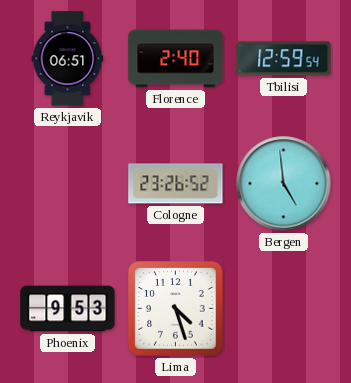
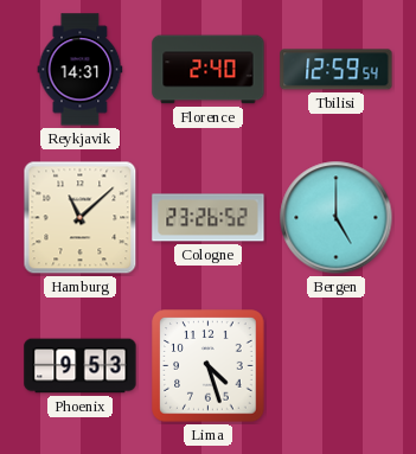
Reykjavik: 06:51 -> 14:31
Hamburg: none -> 11:08
Bergen: 4:59 -> 5:00
